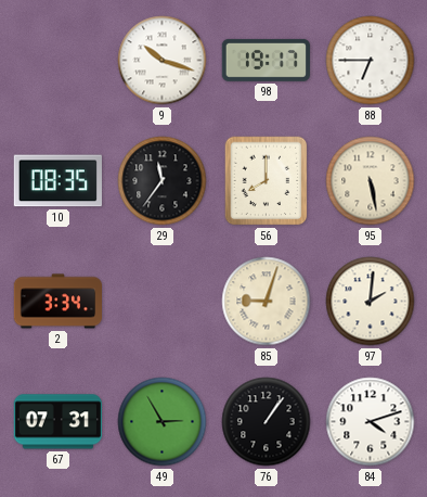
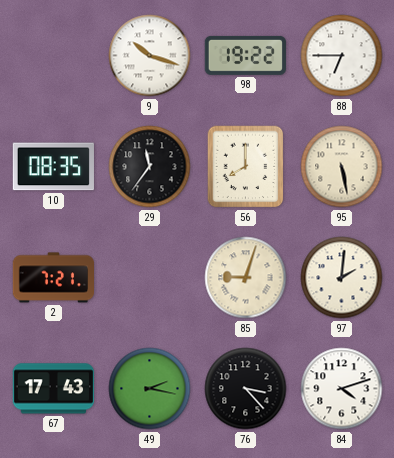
98: 19:17 -> 19:22
2: 3:34 -> 7:21
67: 07:31 -> 17:43
49: 2:55 -> 2:17
76: 1:06 -> 3:23
